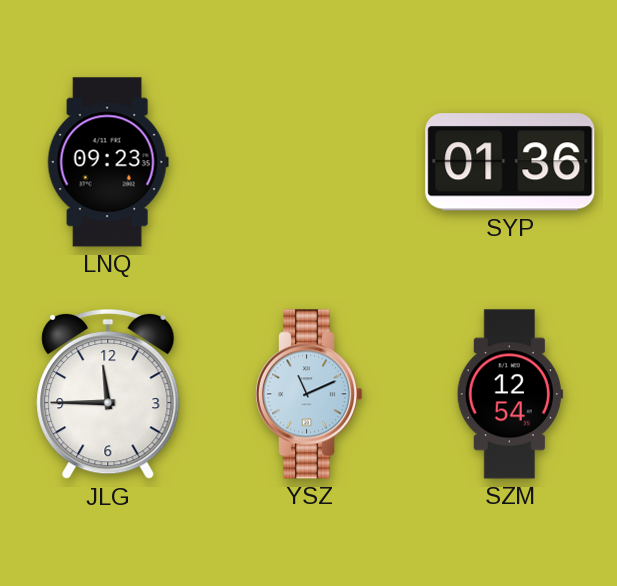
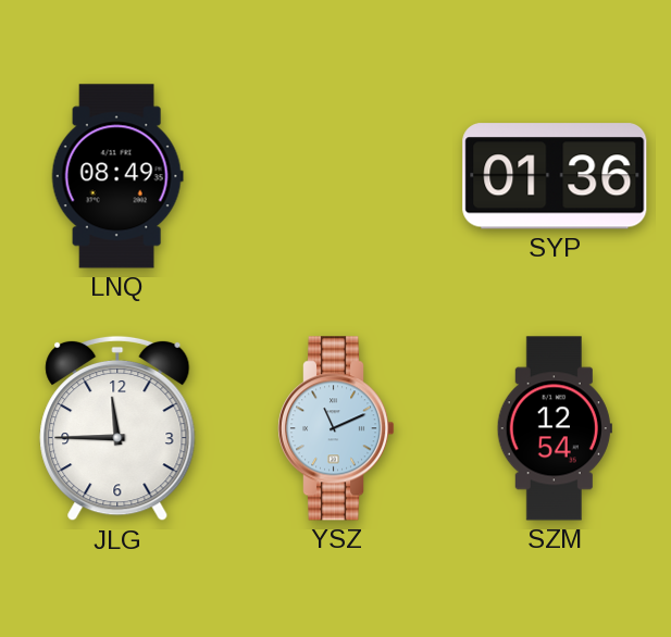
LNQ: 09:23 -> 08:49
